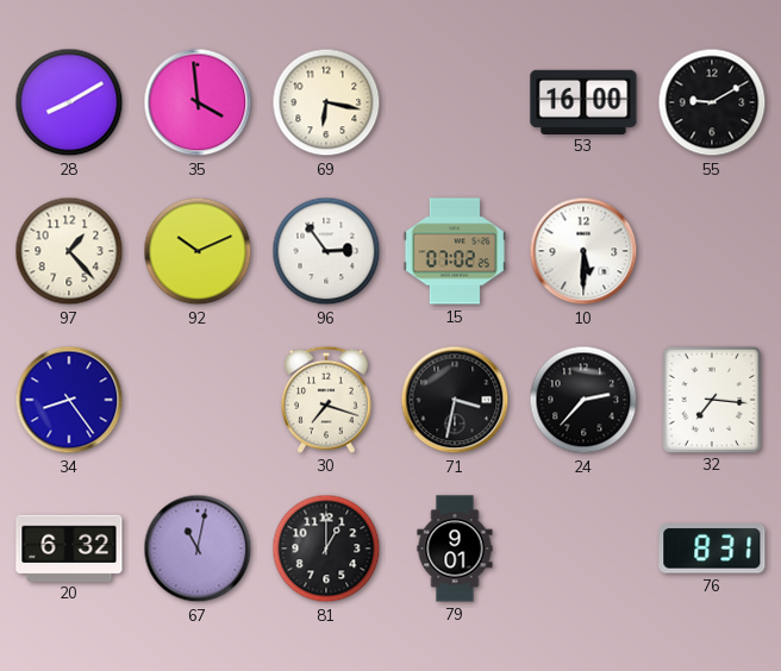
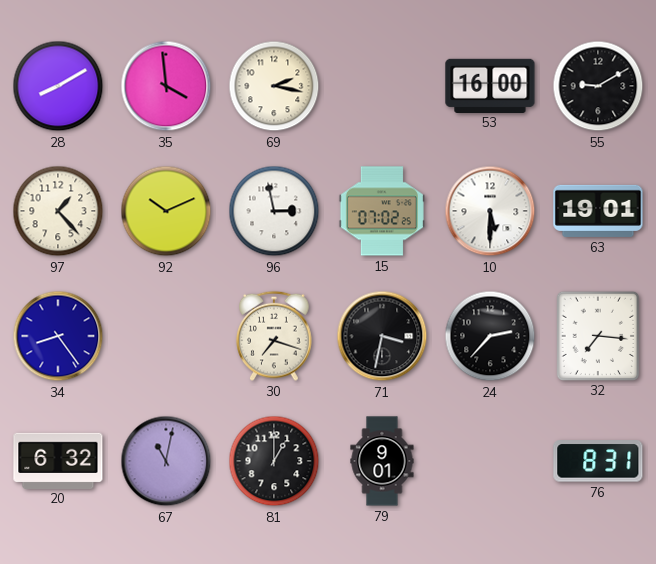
69: 6:17 -> 2:17
96: 2:54 -> 2:58
63: none -> 19:01
